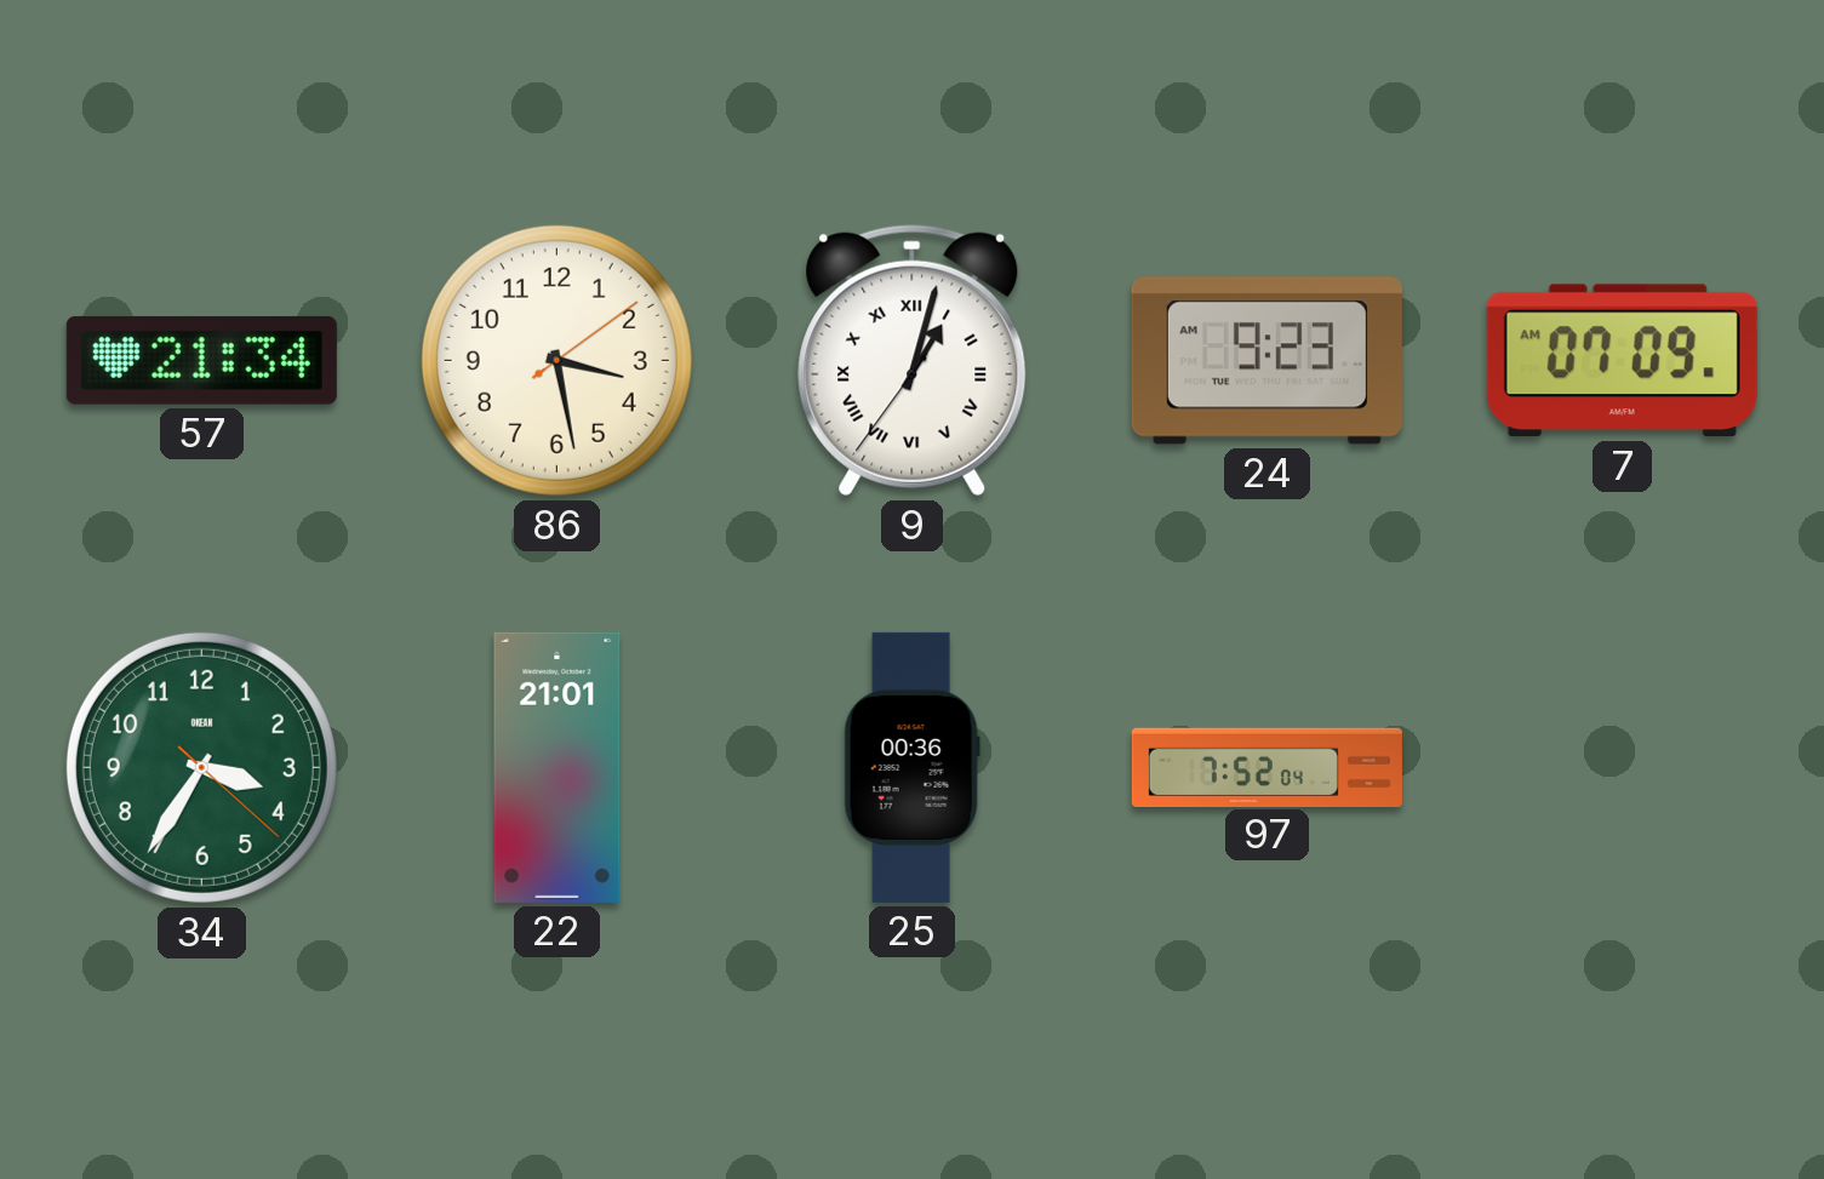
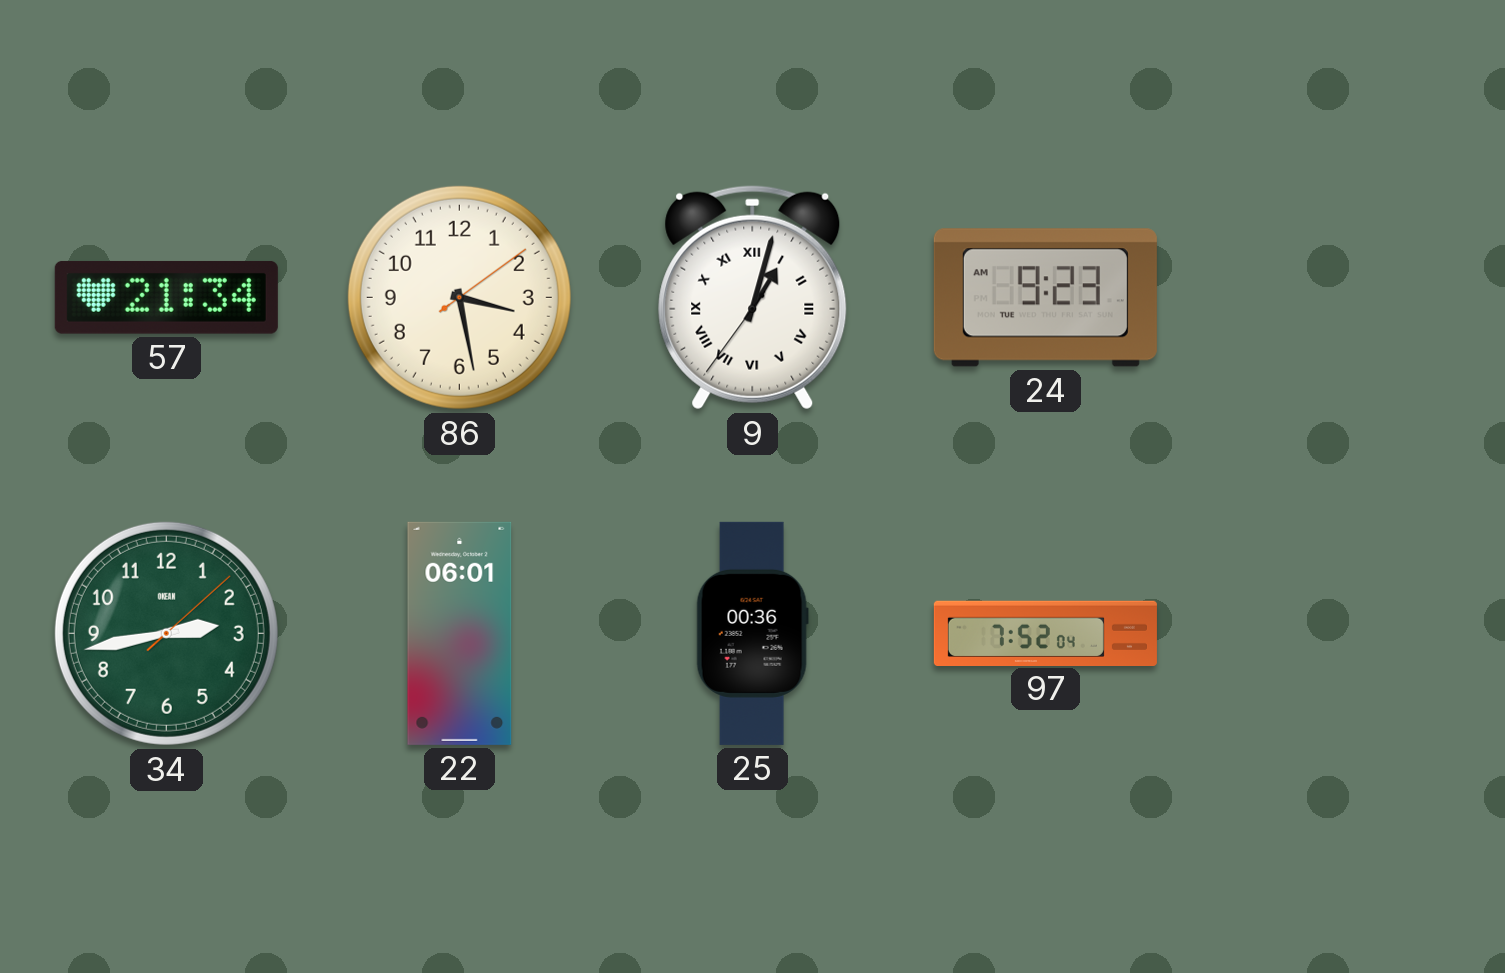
7: 07:09 -> none
34: 3:35 -> 2:43
22: 21:01 -> 06:01
